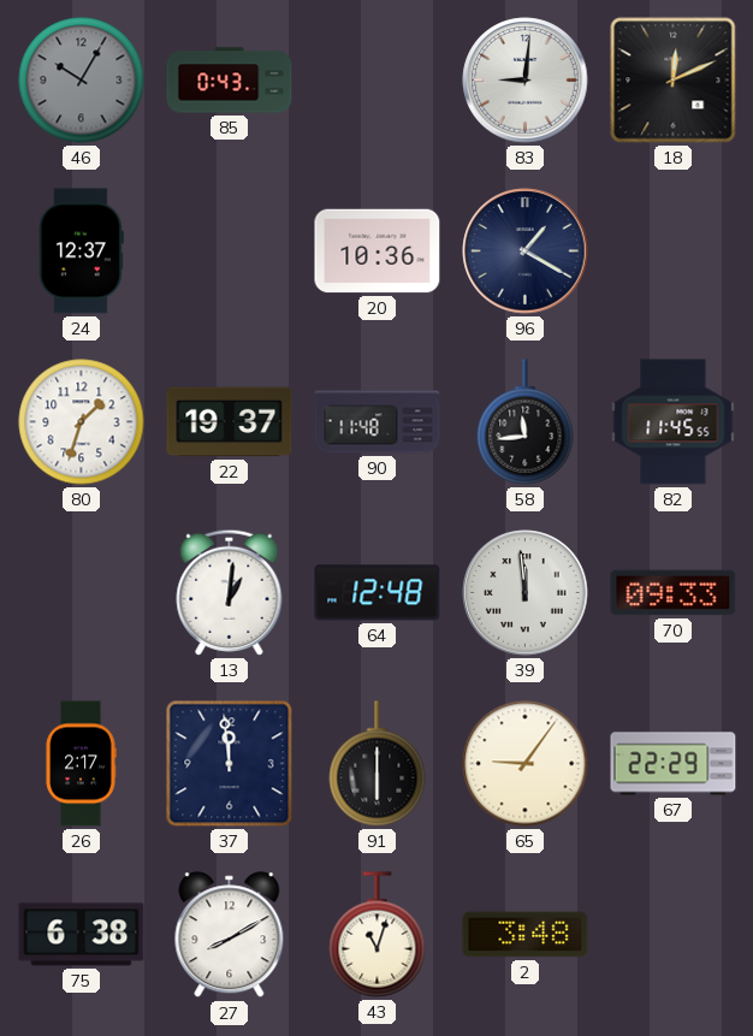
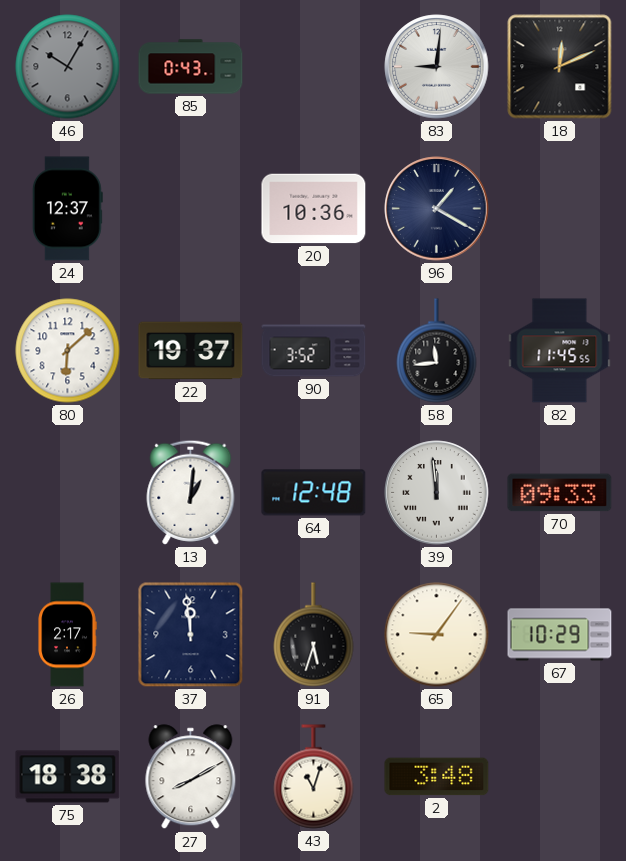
80: 1:33 -> 6:08
90: 11:48 -> 3:52
91: 6:00 -> 5:33
67: 22:29 -> 10:29
75: 6:38 -> 18:38
